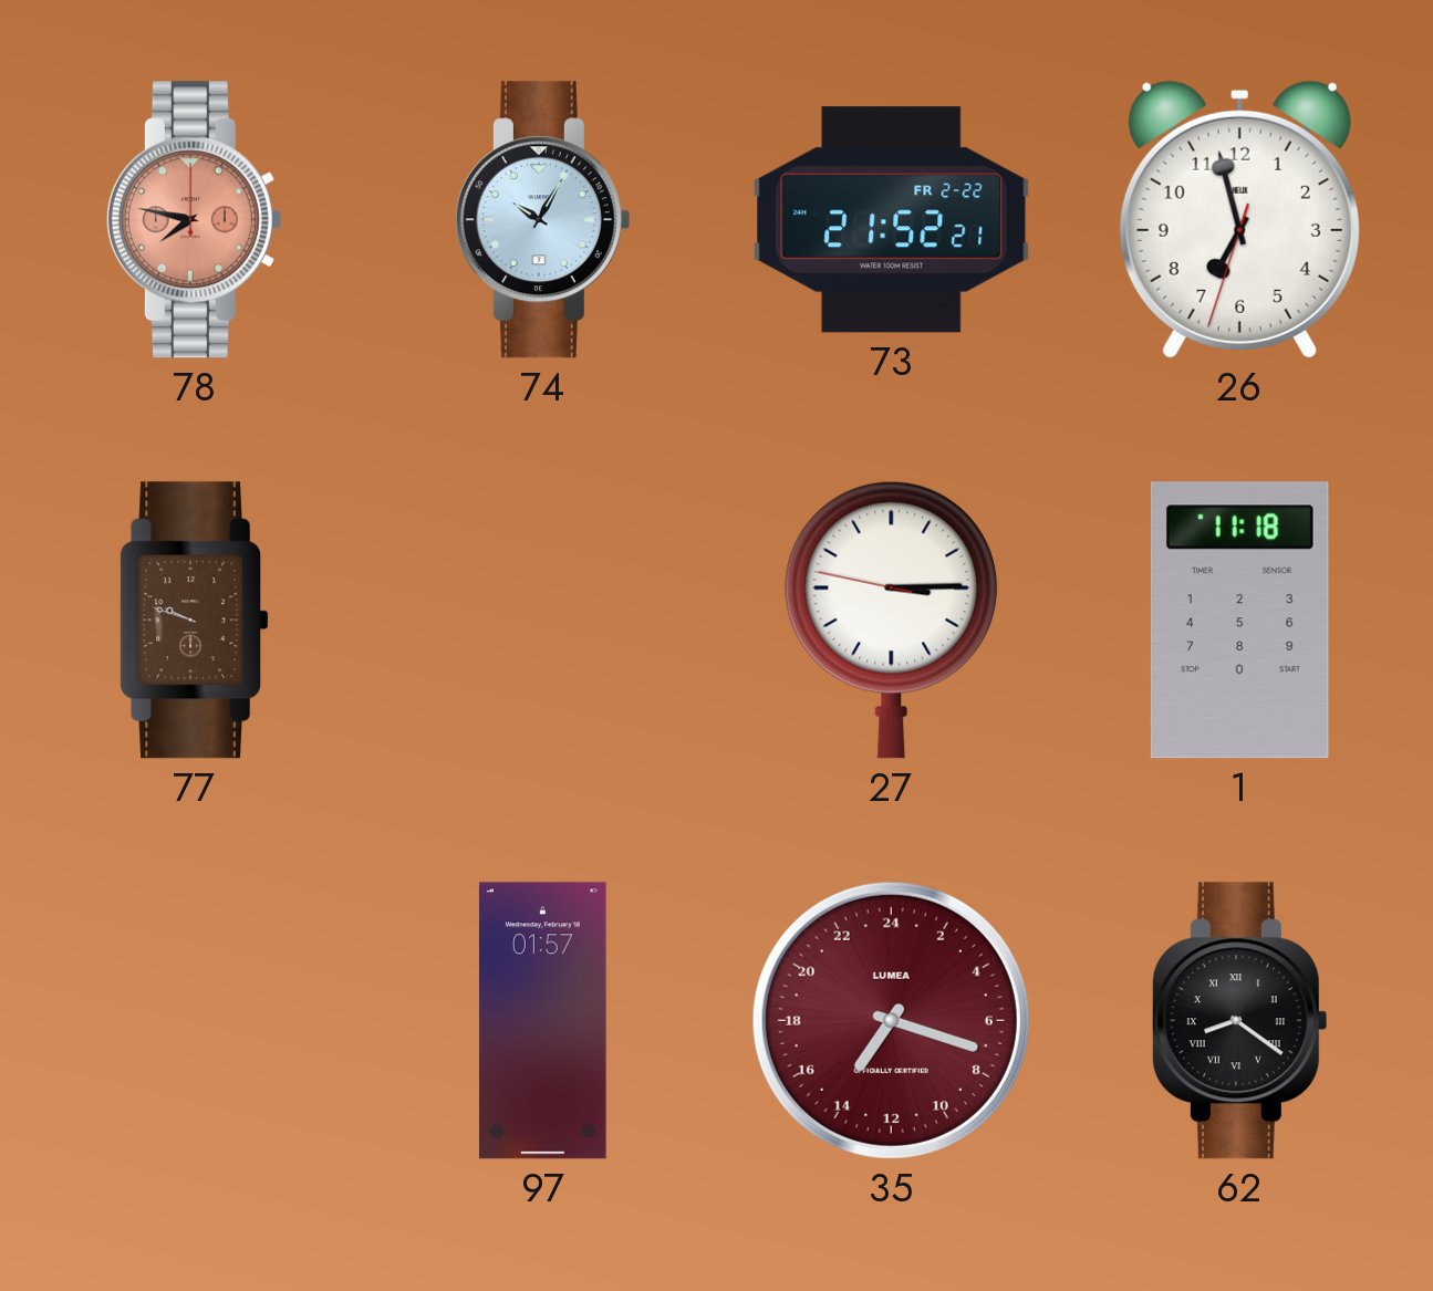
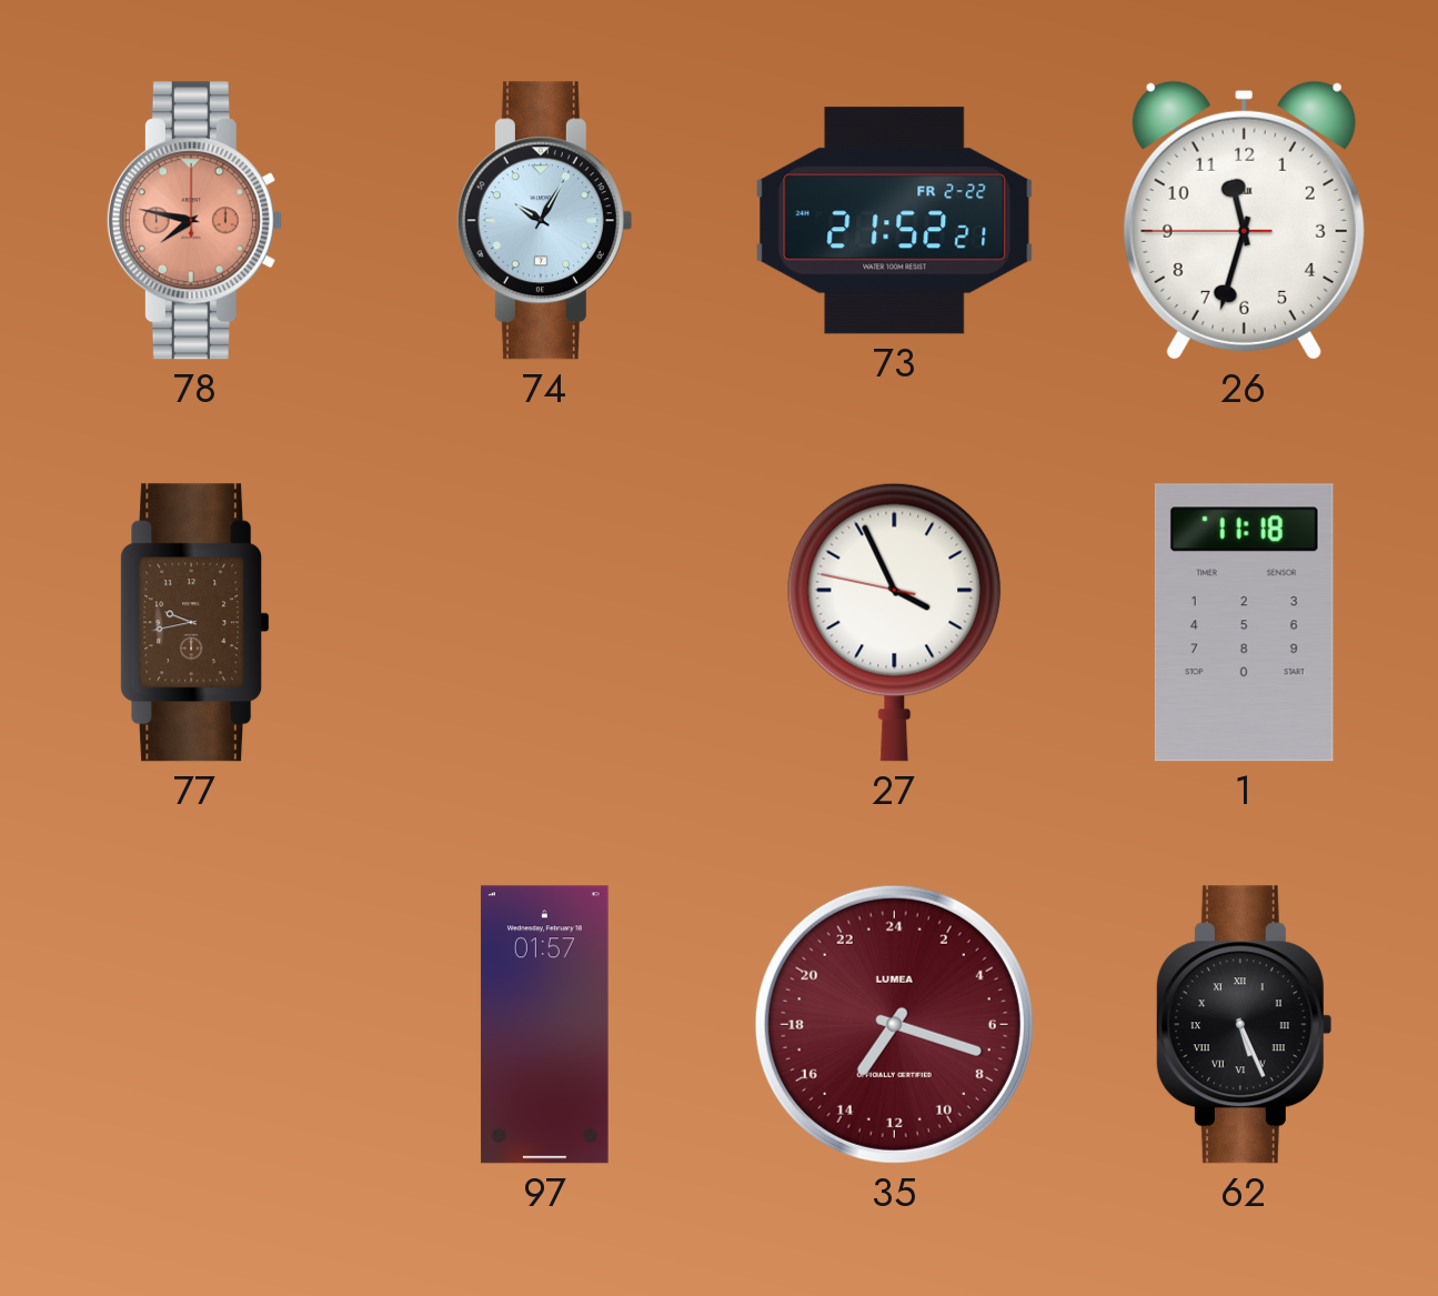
26: 6:57 -> 11:32
77: 9:48 -> 9:43
27: 3:14 -> 3:55
62: 8:21 -> 5:26
